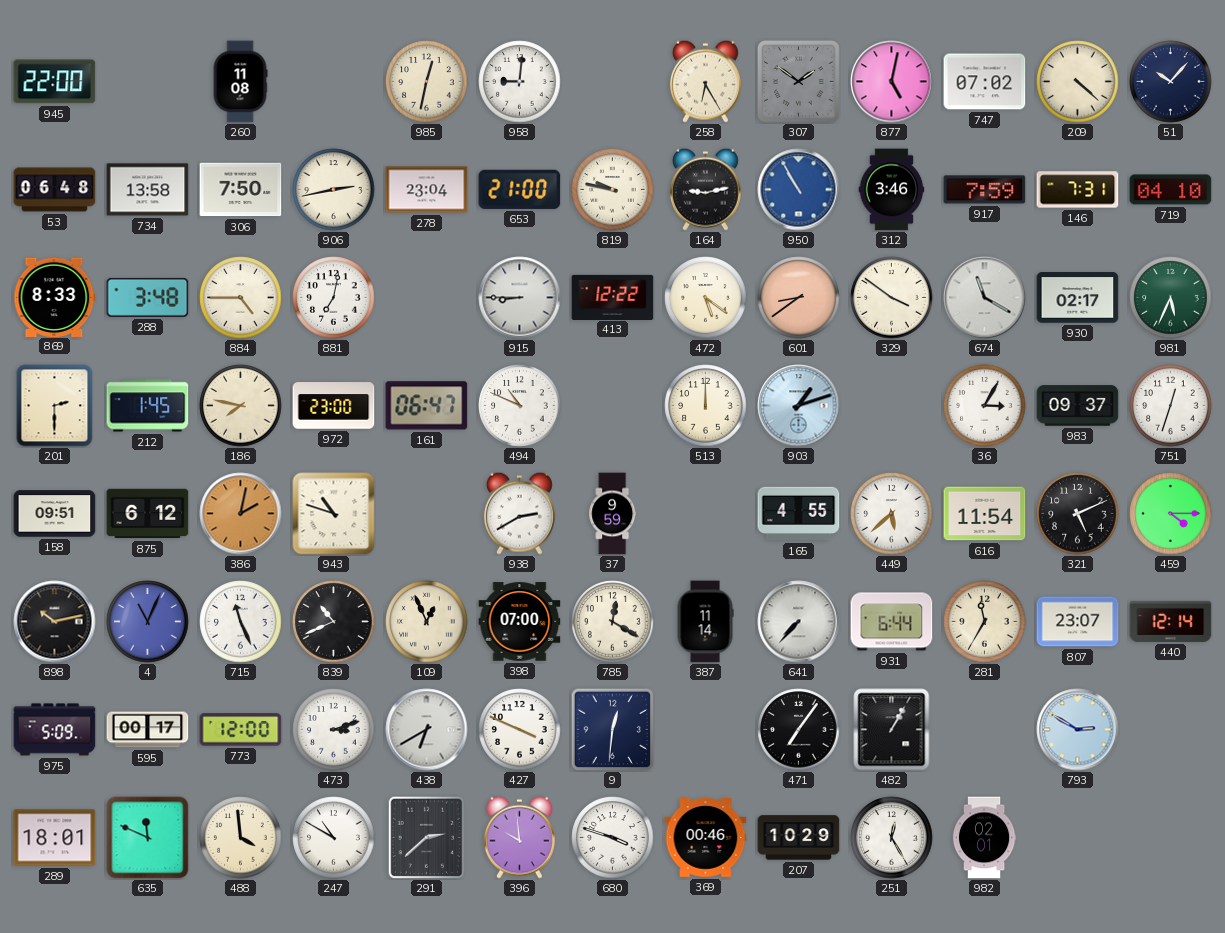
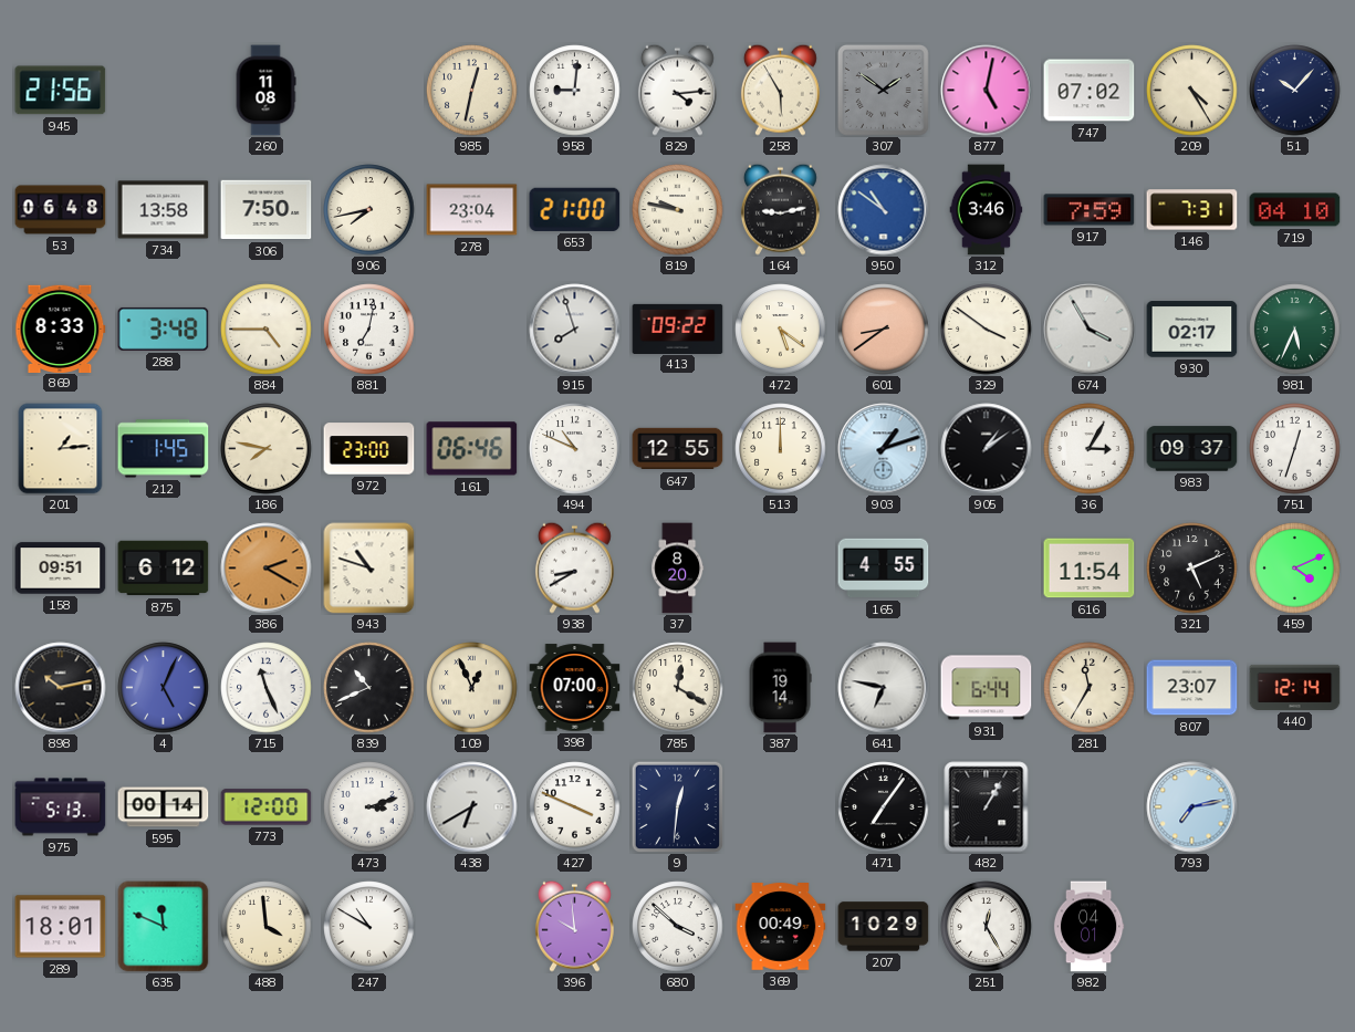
945: 22:00 -> 21:56
829: none -> 4:14
258: 6:25 -> 5:55
209: 4:22 -> 4:25
906: 2:43 -> 7:43
950: 10:55 -> 10:51
915: 8:45 -> 7:57
413: 12:22 -> 09:22
674: 11:20 -> 3:55
201: 2:30 -> 1:14
161: 06:47 -> 06:46
647: none -> 12:55
905: none -> 1:09
386: 2:02 -> 2:20
938: 2:40 -> 8:40
37: 9:59 -> 8:20
449: 5:38 -> none
459: 4:15 -> 4:11
4: 11:04 -> 5:04
387: 11:14 -> 19:14
641: 7:37 -> 6:47
975: 5:09 -> 5:13
595: 00:17 -> 00:14
793: 2:50 -> 7:13
291: 2:38 -> none
680: 3:48 -> 3:52
369: 00:46 -> 00:49
982: 02:01 -> 04:01
